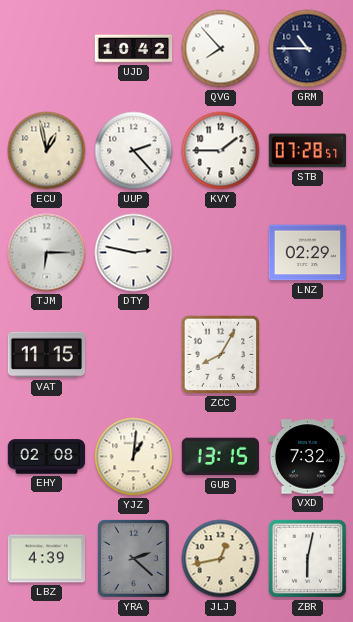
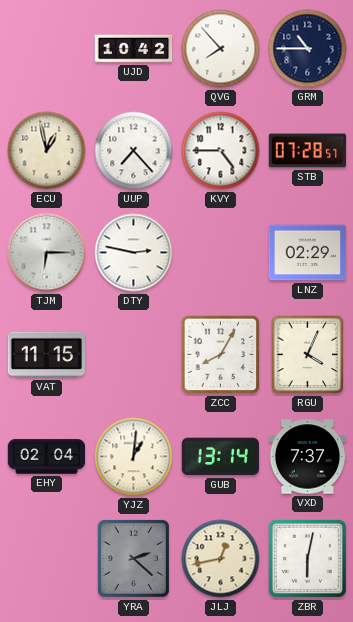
UUP: 2:23 -> 7:23
KVY: 1:45 -> 4:45
RGU: none -> 4:04
EHY: 02:08 -> 02:04
GUB: 13:15 -> 13:14
VXD: 7:32 -> 7:37
LBZ: 4:39 -> none
